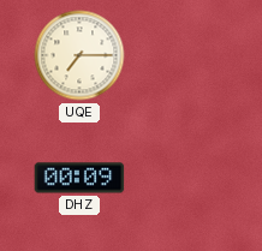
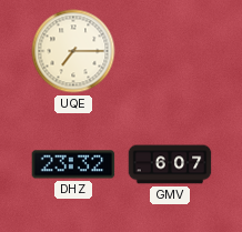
DHZ: 00:09 -> 23:32
GMV: none -> 6:07
